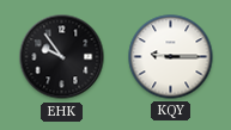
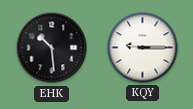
EHK: 9:54 -> 10:29
